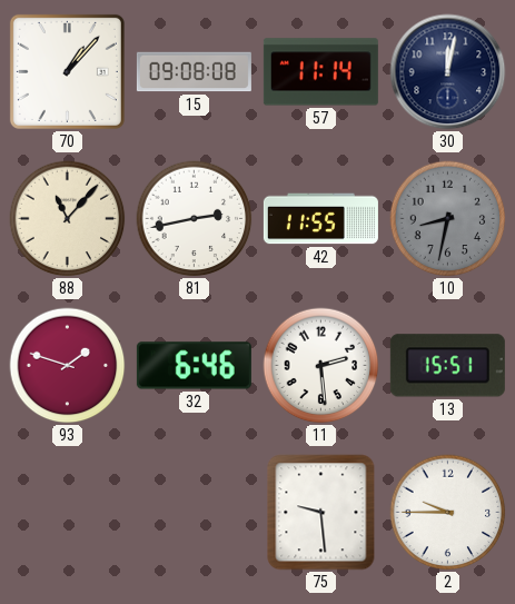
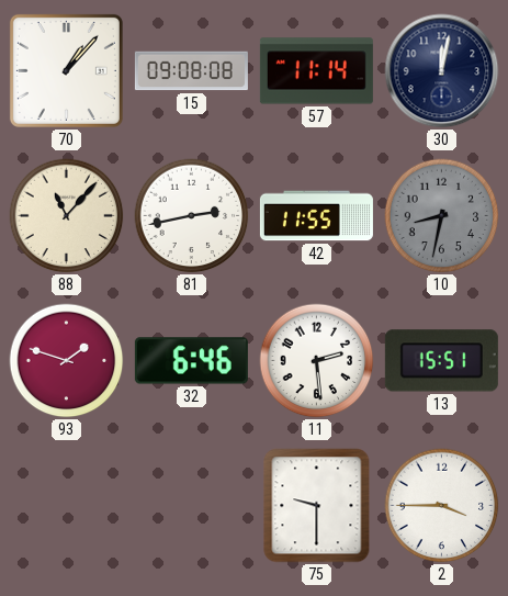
75: 9:29 -> 9:30
2: 9:45 -> 3:45
